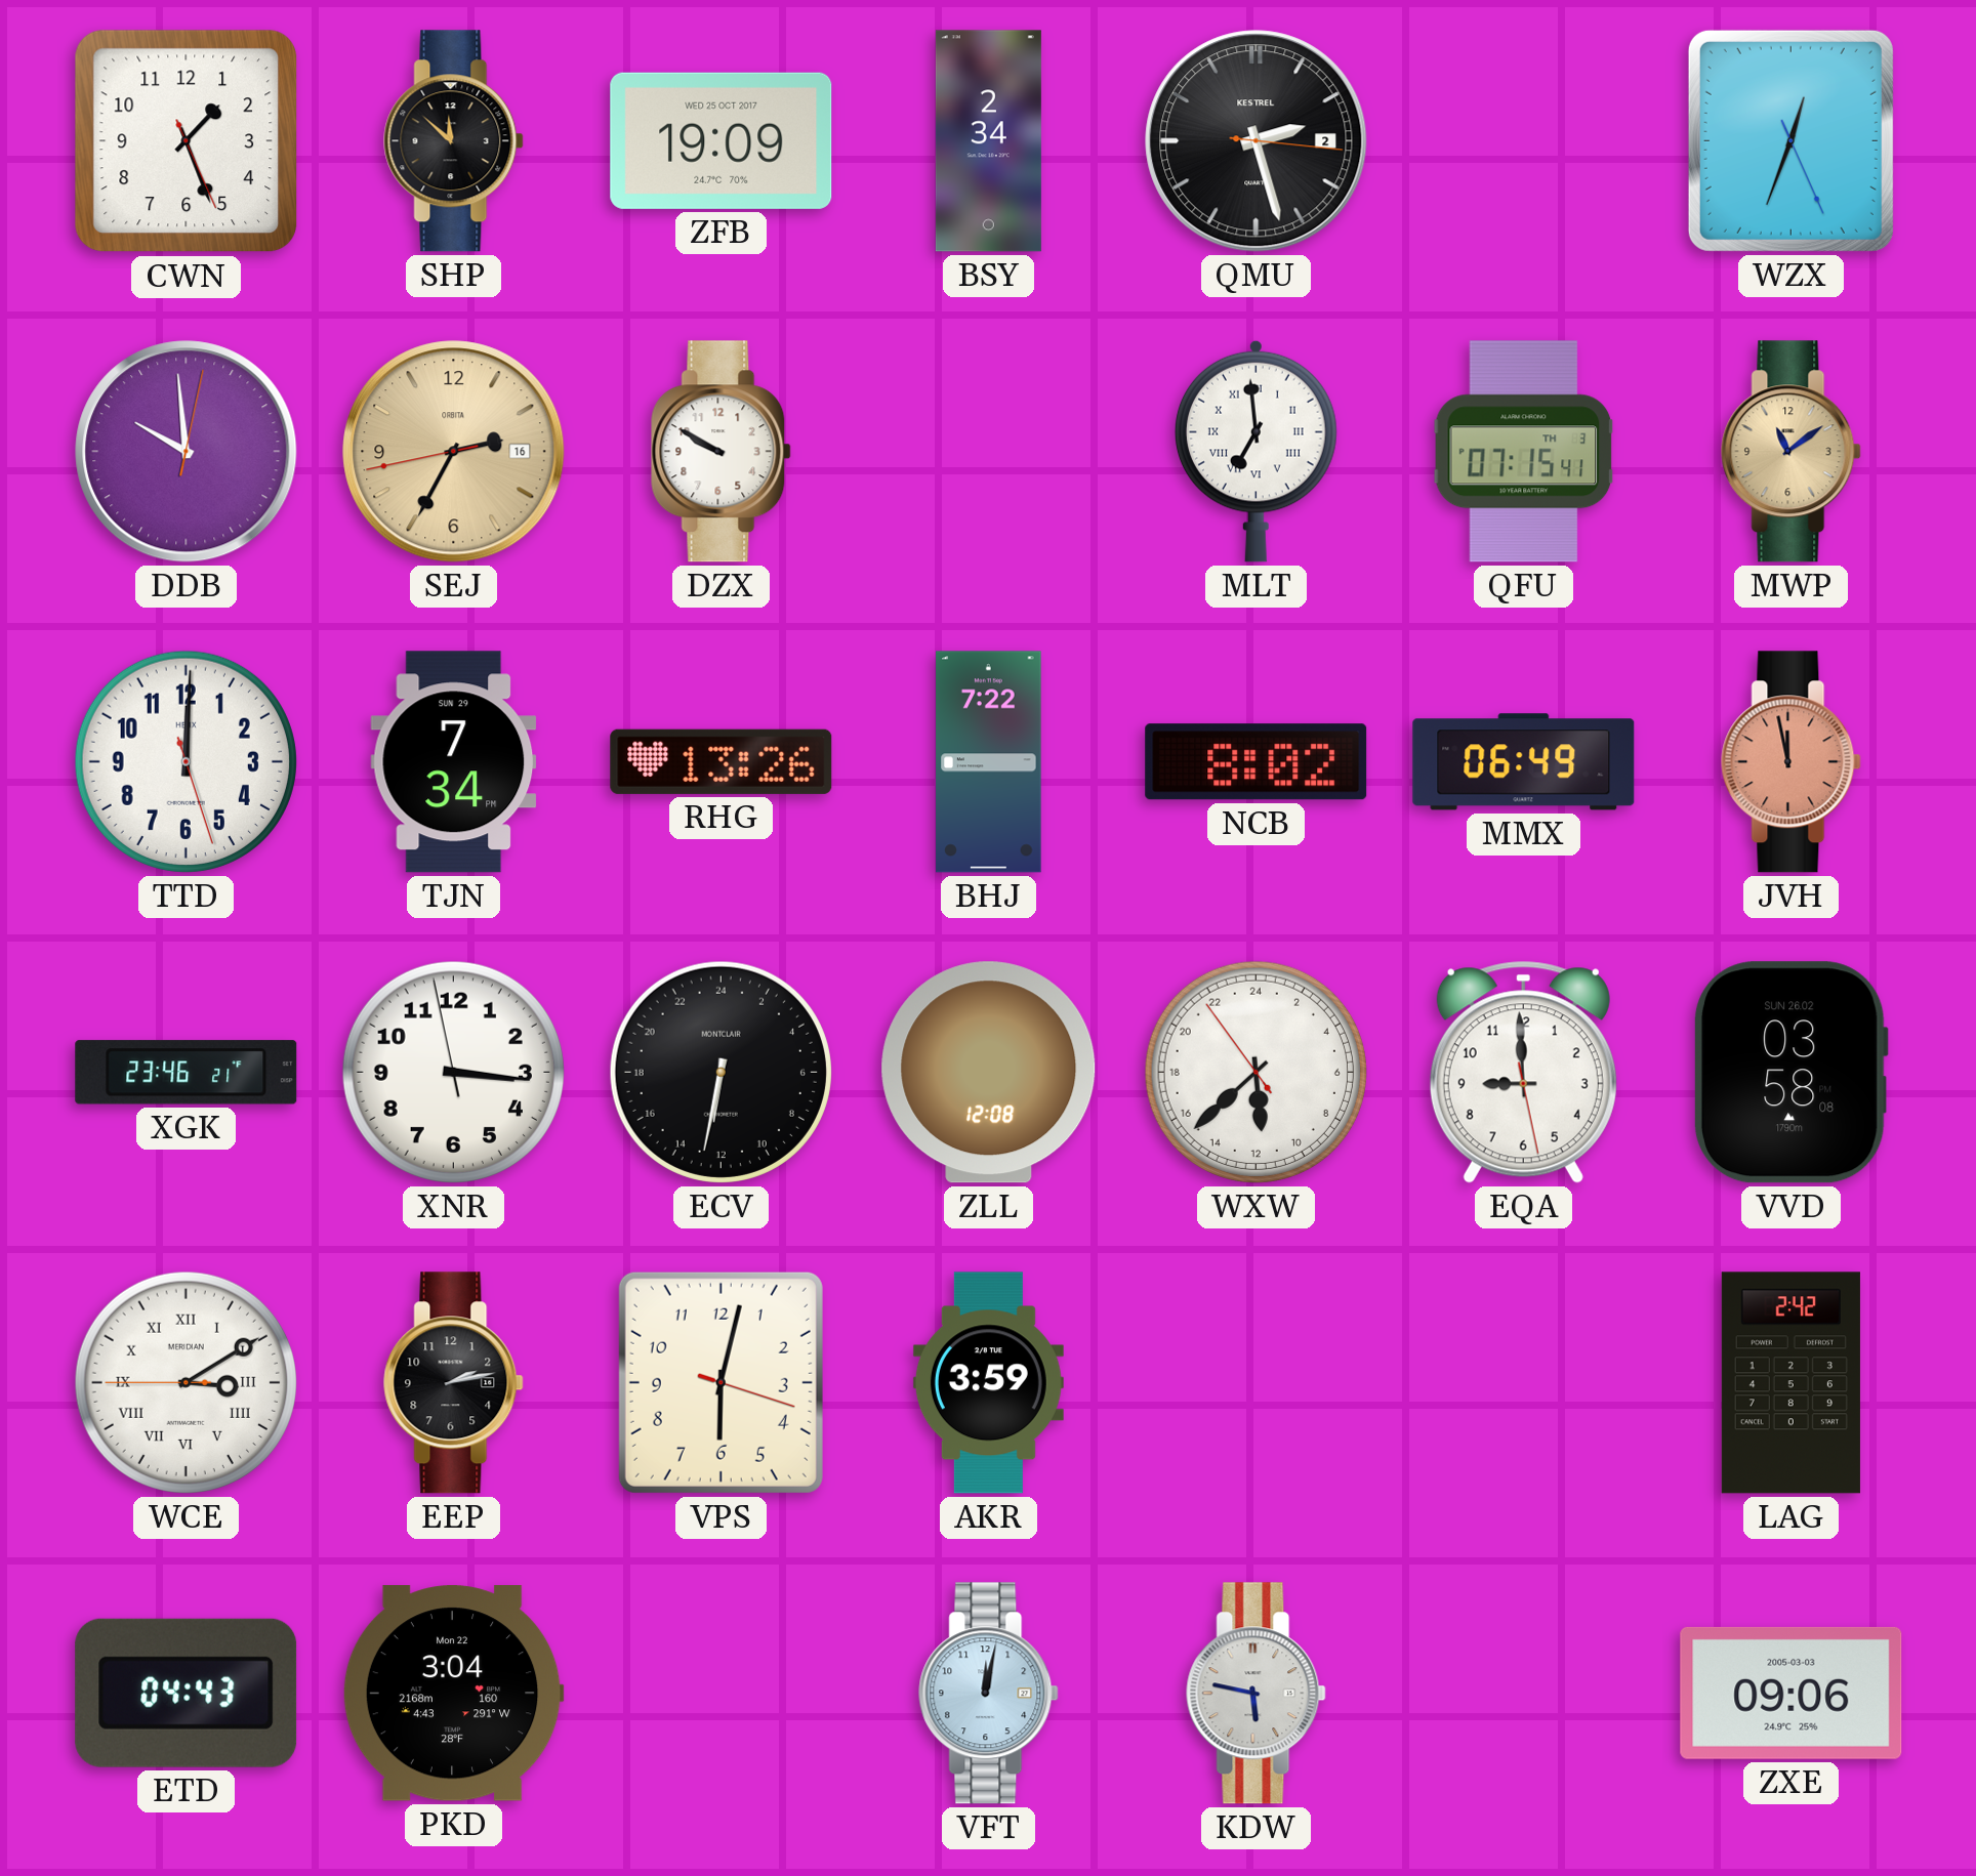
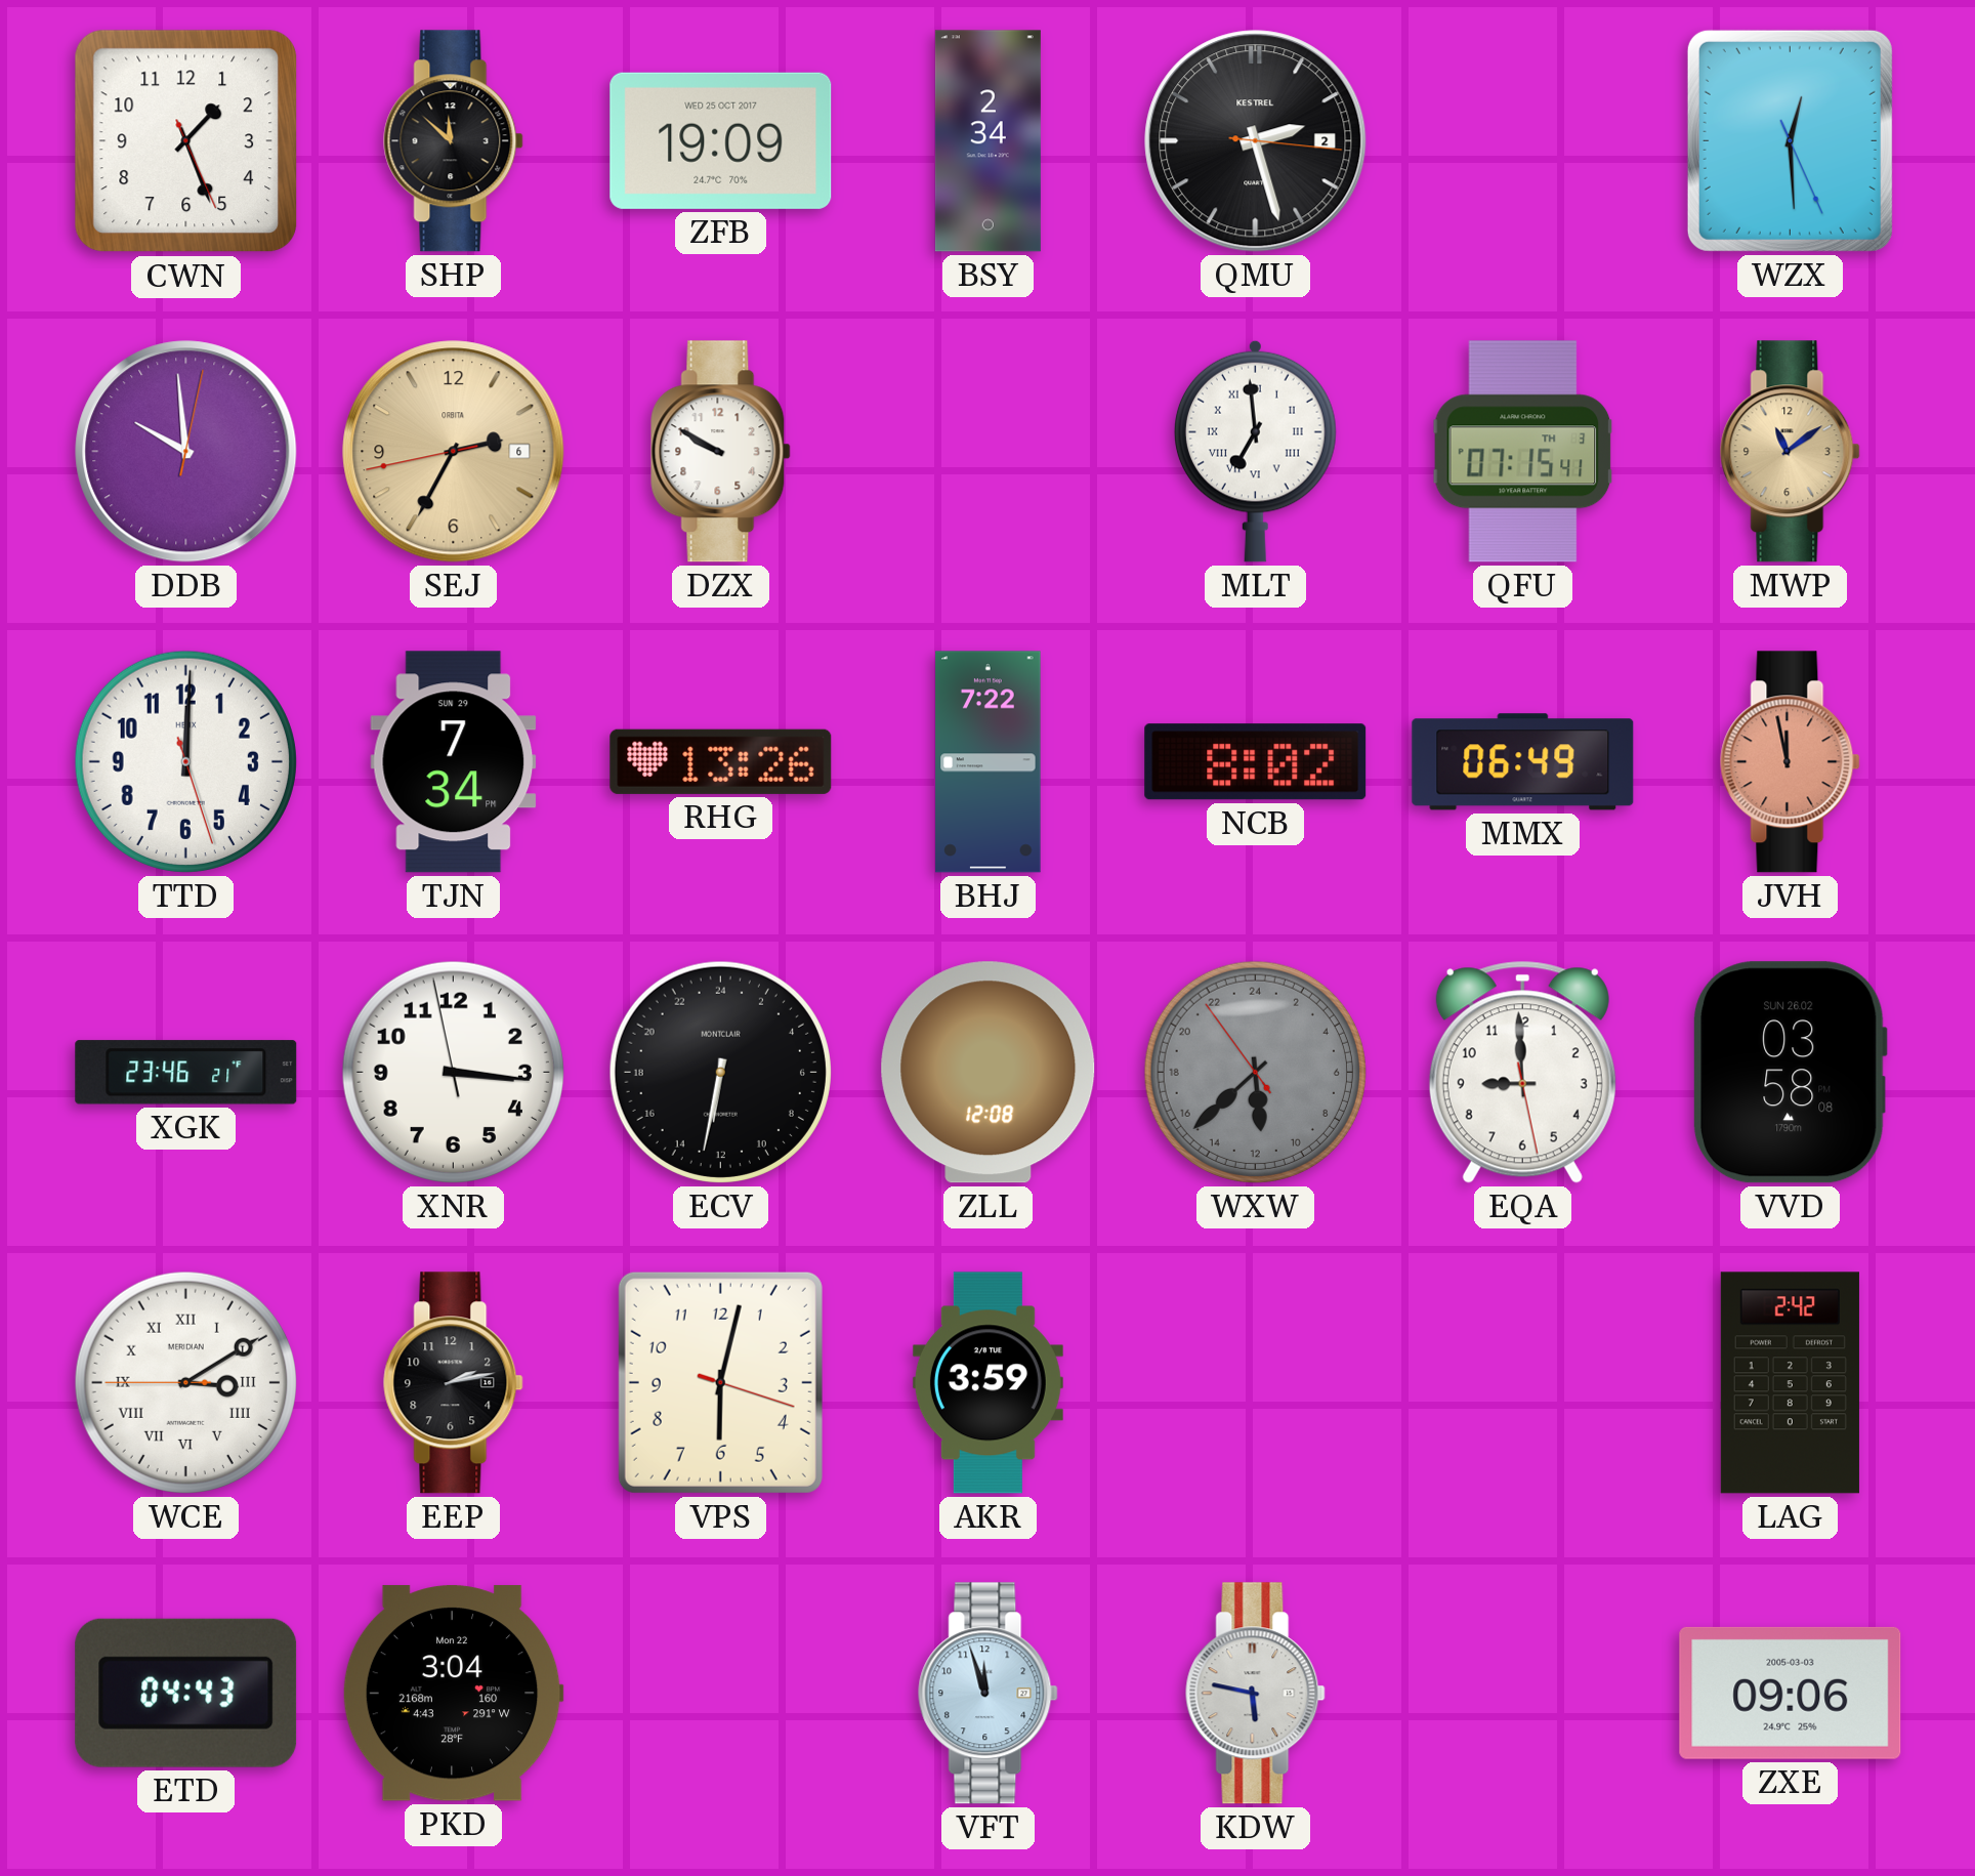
WZX: 12:33 -> 12:29
SEJ date: 16 -> 6
WXW dial: white -> grey
VFT: 12:02 -> 11:57
